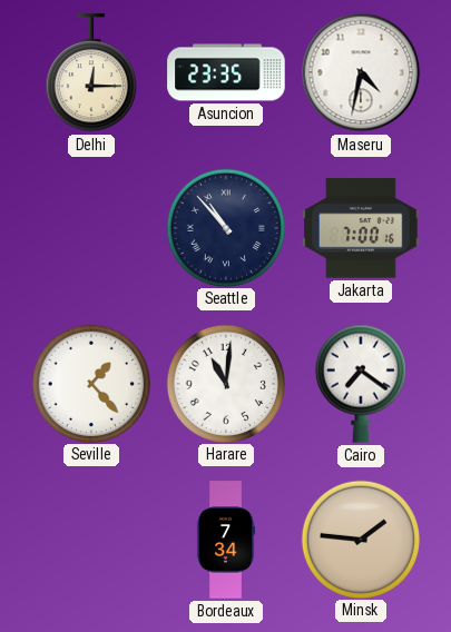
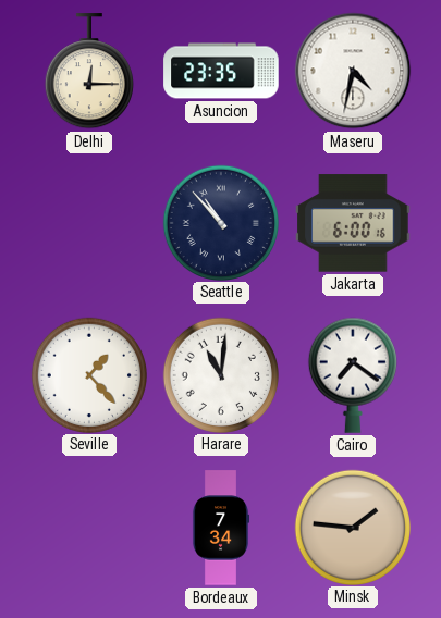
Jakarta: 7:00 -> 6:00
